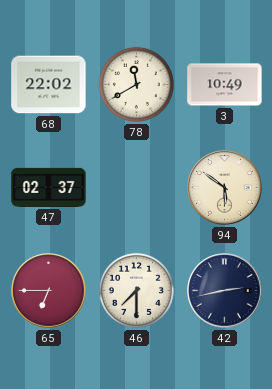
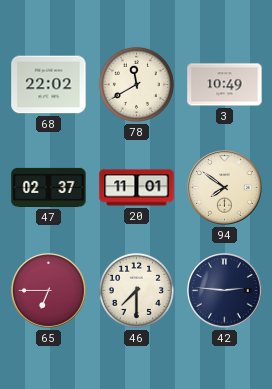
20: none -> 11:01
94: 5:51 -> 7:51
42: 2:43 -> 2:46
